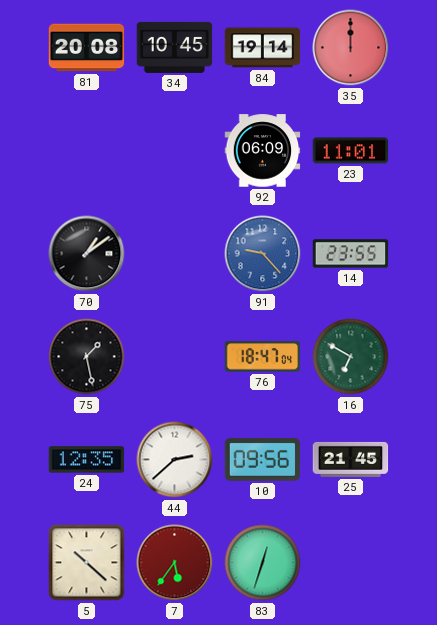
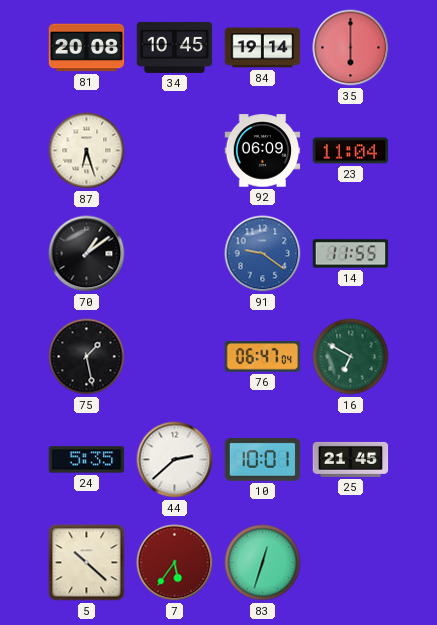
35: 12:00 -> 6:00
87: none -> 6:27
23: 11:01 -> 11:04
91: 9:23 -> 9:21
14: 23:55 -> 11:55
76: 18:47 -> 06:47
24: 12:35 -> 5:35
10: 09:56 -> 10:01
